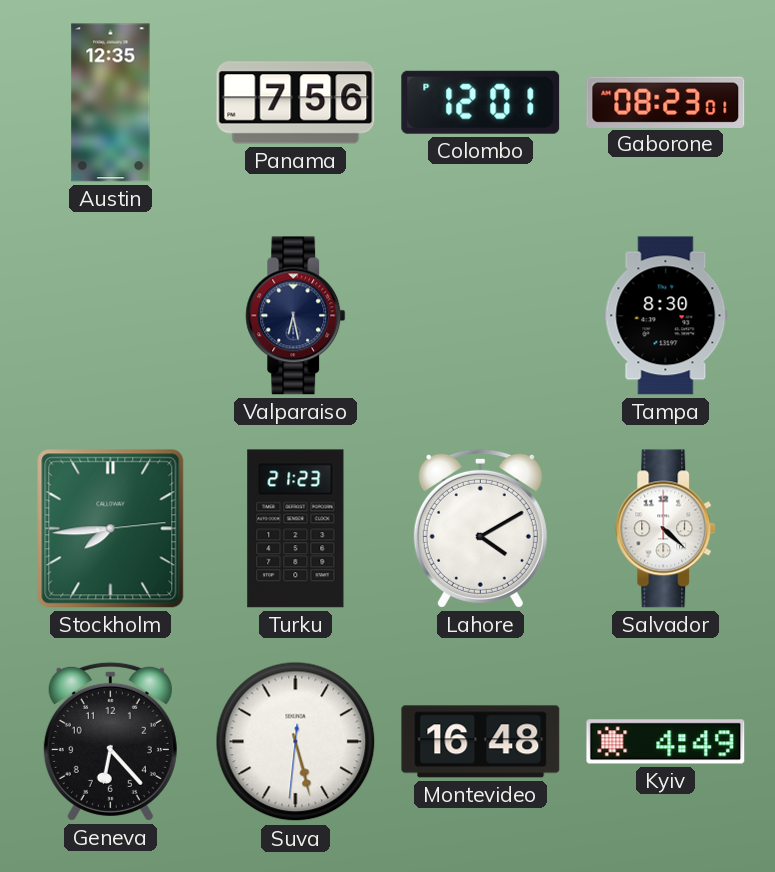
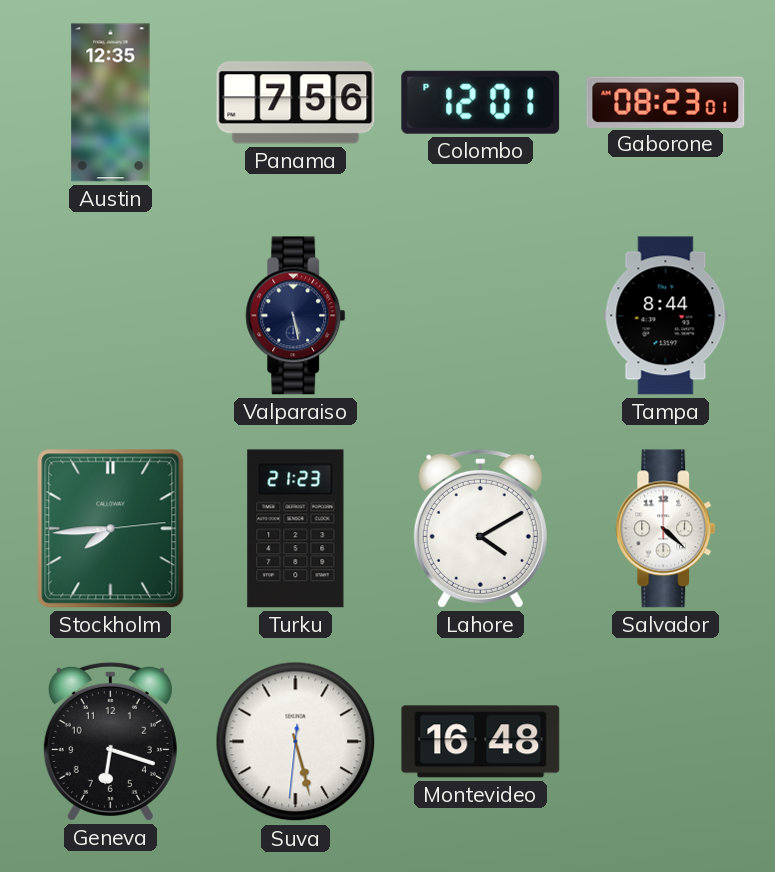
Valparaiso: 6:28 -> 5:28
Tampa: 8:30 -> 8:44
Geneva: 6:23 -> 6:18
Kyiv: 4:49 -> none
